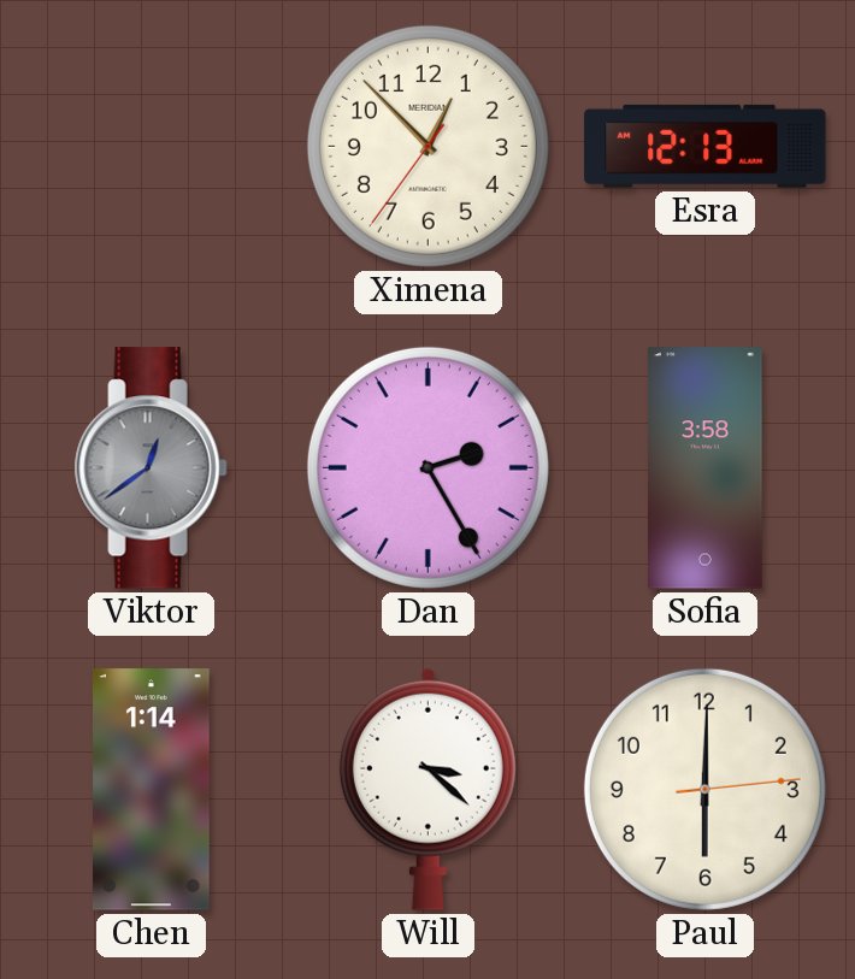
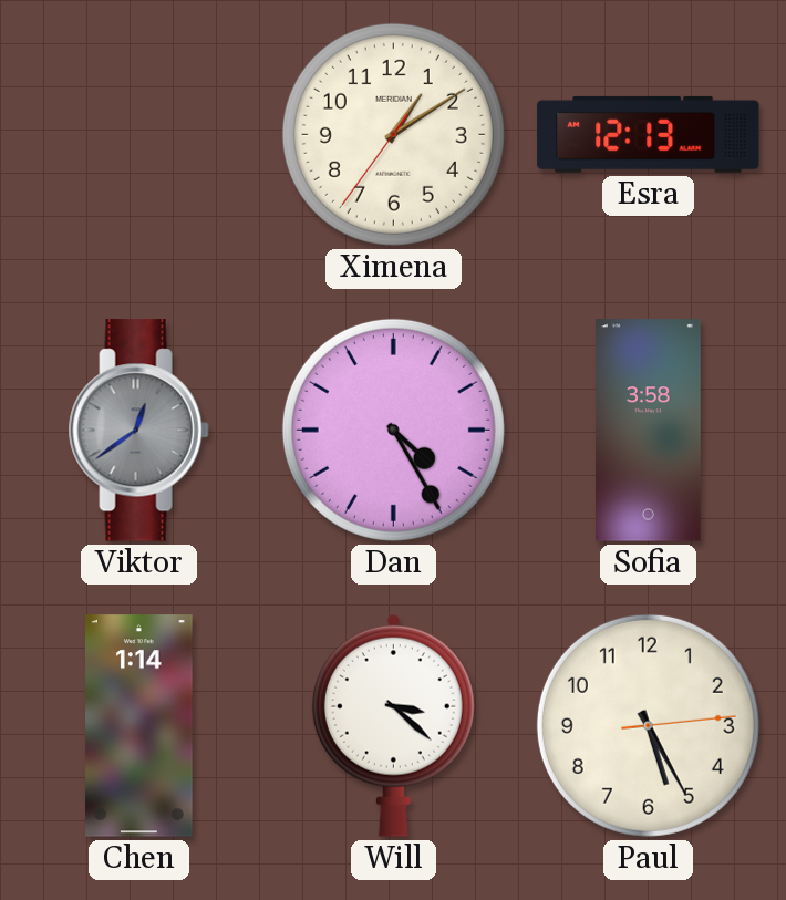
Ximena: 12:52 -> 1:09
Dan: 2:25 -> 4:25
Paul: 6:00 -> 5:25
